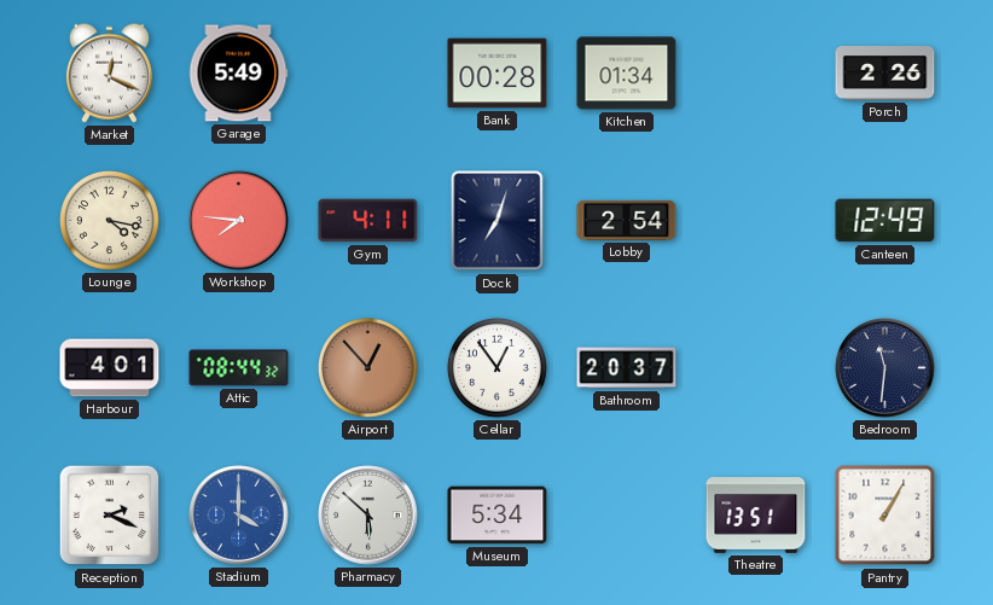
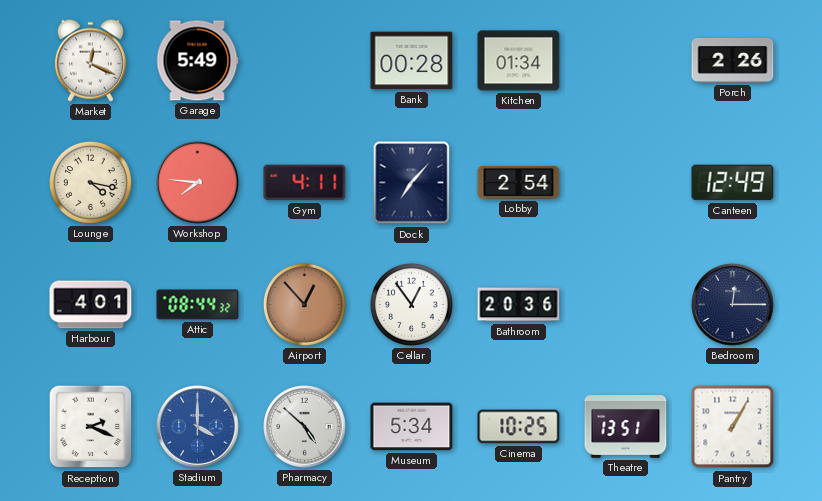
Dock: 7:03 -> 7:07
Bathroom: 20:37 -> 20:36
Bedroom: 11:31 -> 12:15
Pharmacy: 5:52 -> 4:52
Cinema: none -> 10:25
